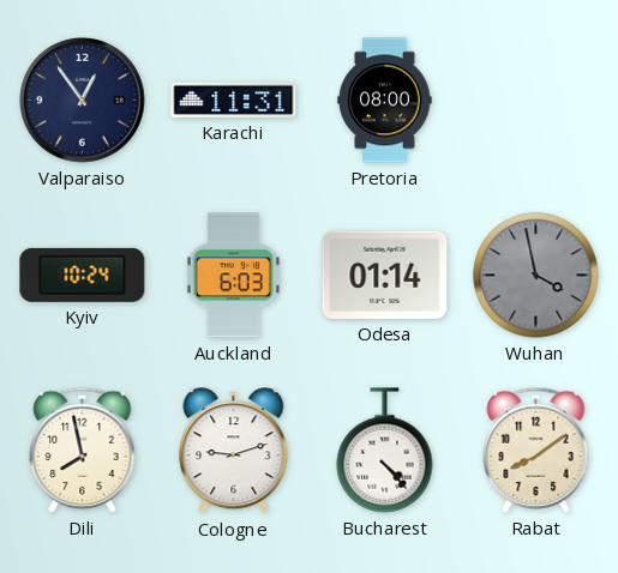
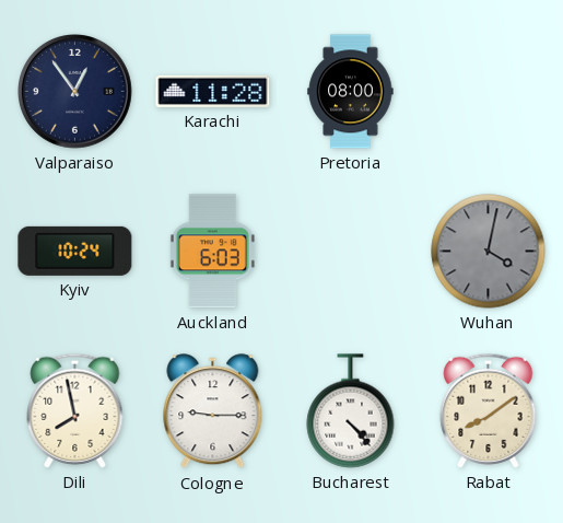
Karachi: 11:31 -> 11:28
Odesa: 01:14 -> none
Wuhan: 3:58 -> 4:02
Cologne: 9:12 -> 9:15
